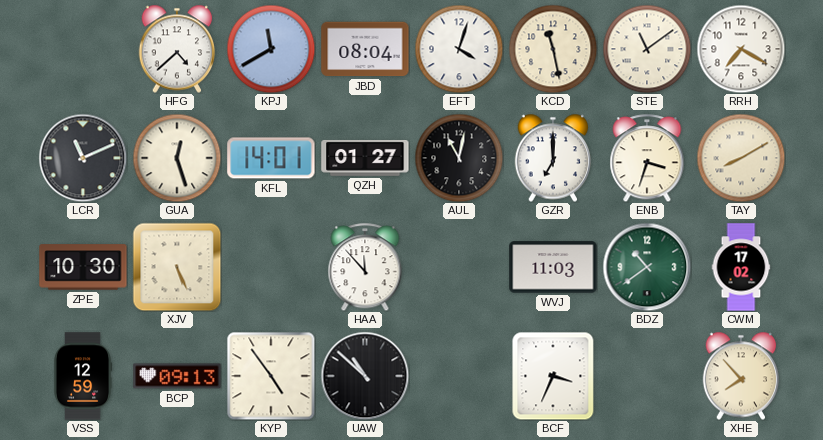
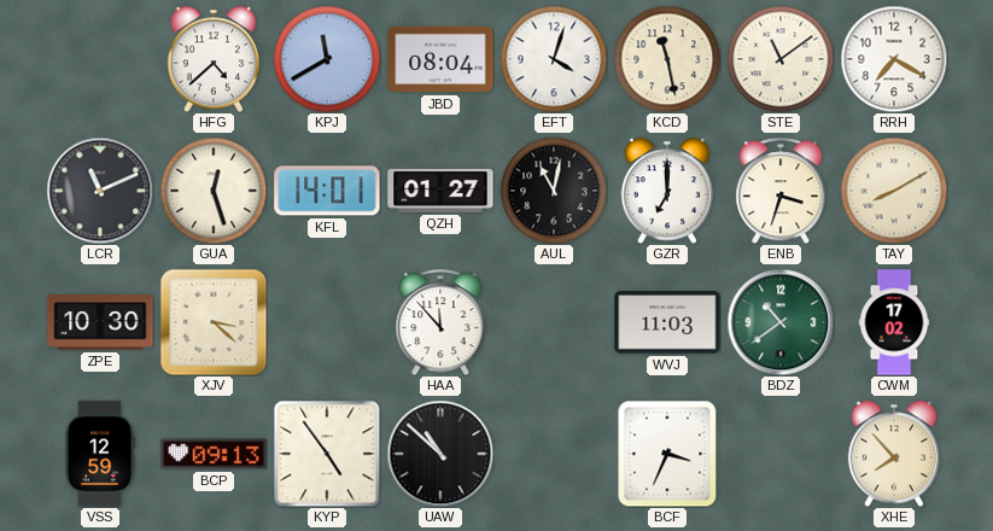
XJV: 5:26 -> 3:22
